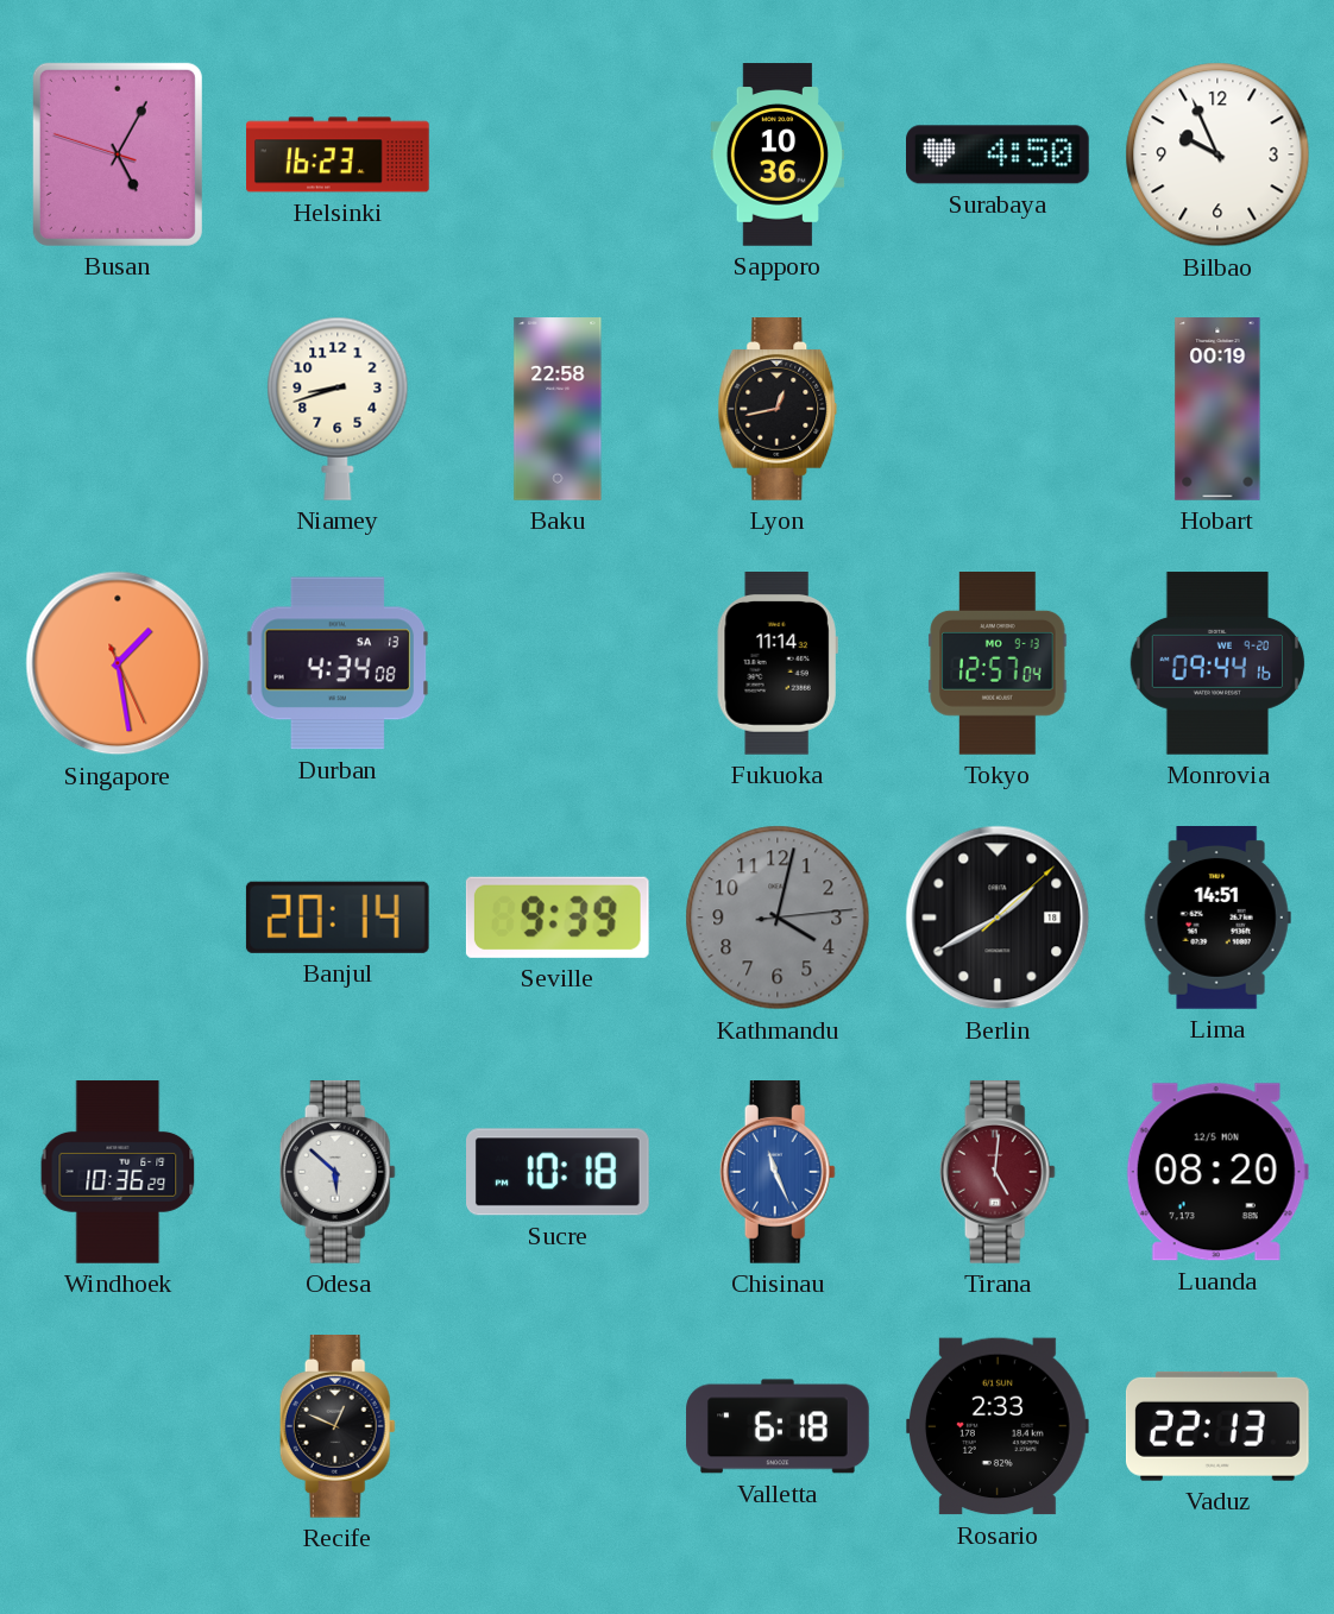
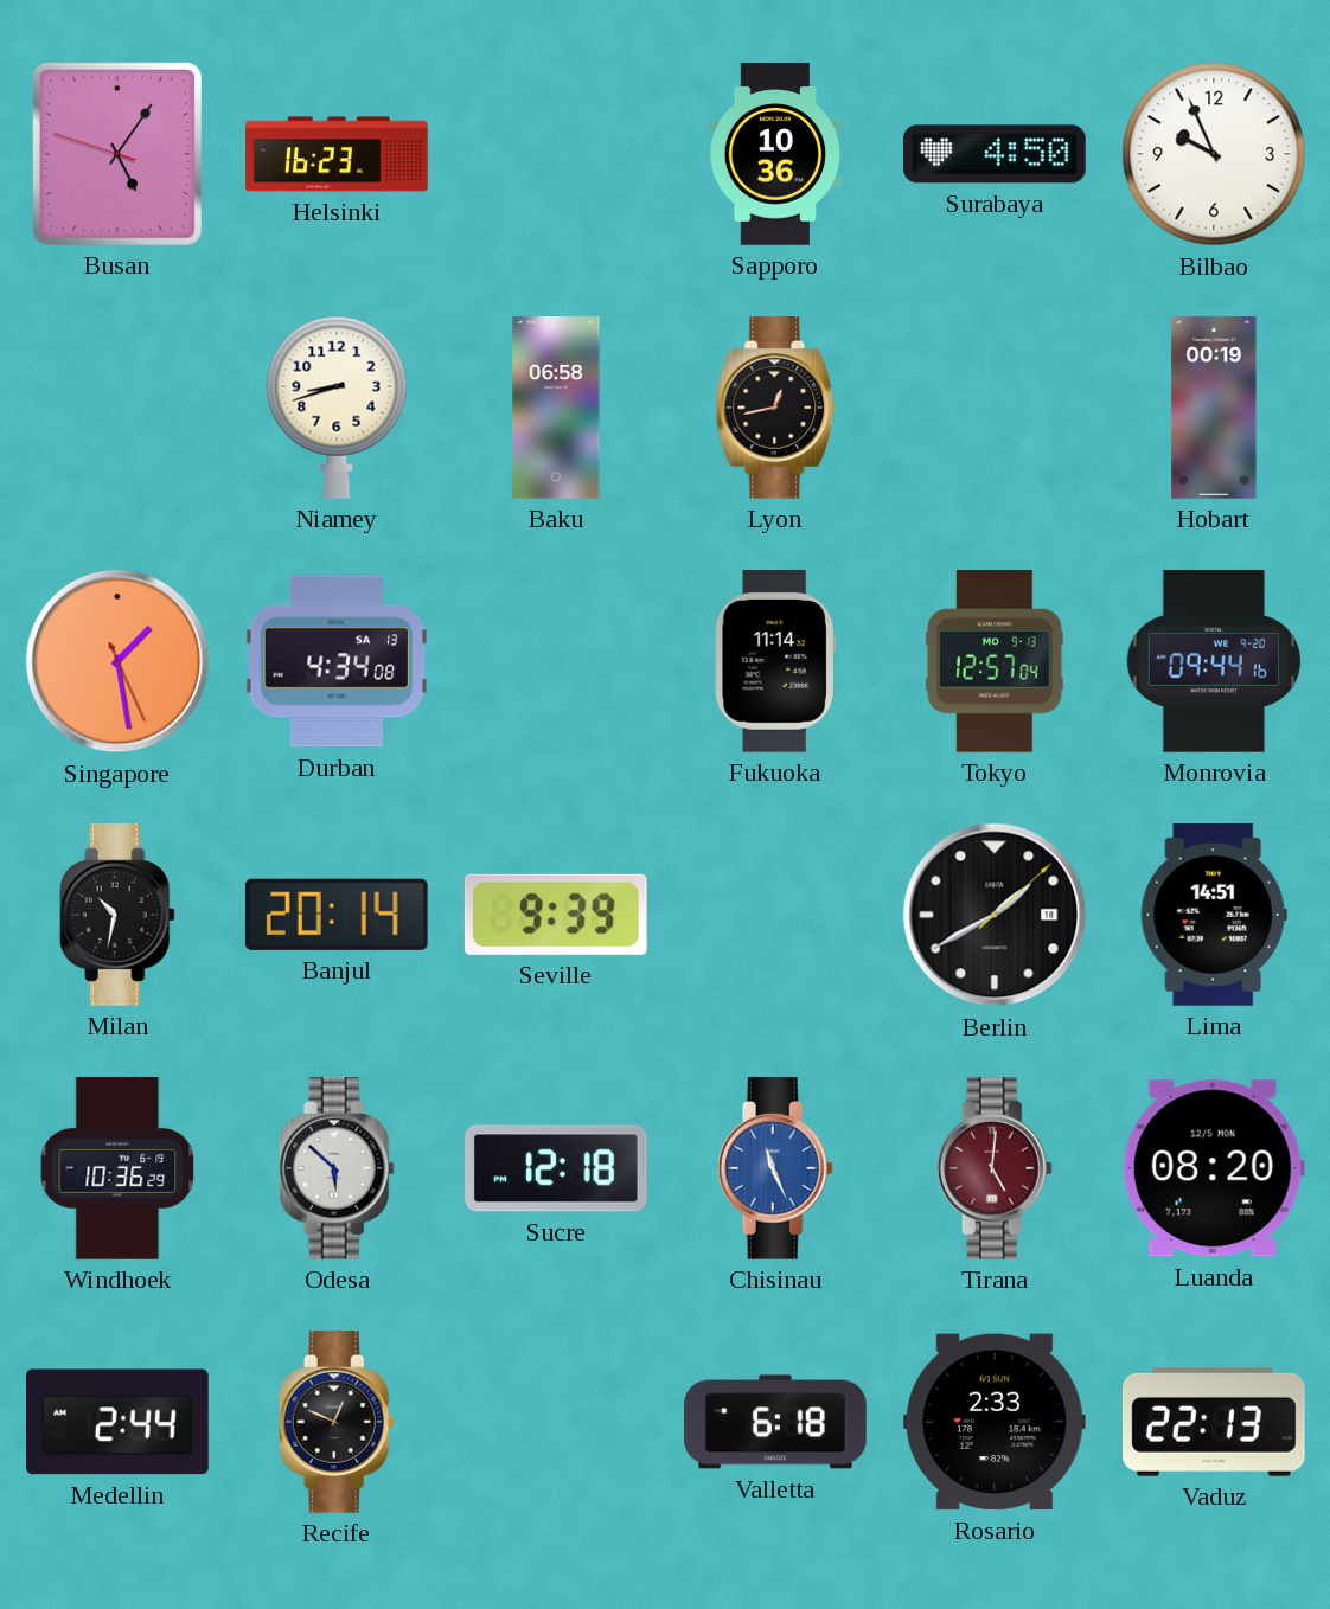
Busan: 5:04 -> 5:05
Baku: 22:58 -> 06:58
Milan: none -> 10:32
Kathmandu: 4:02 -> none
Sucre: 10:18 -> 12:18
Medellin: none -> 2:44
